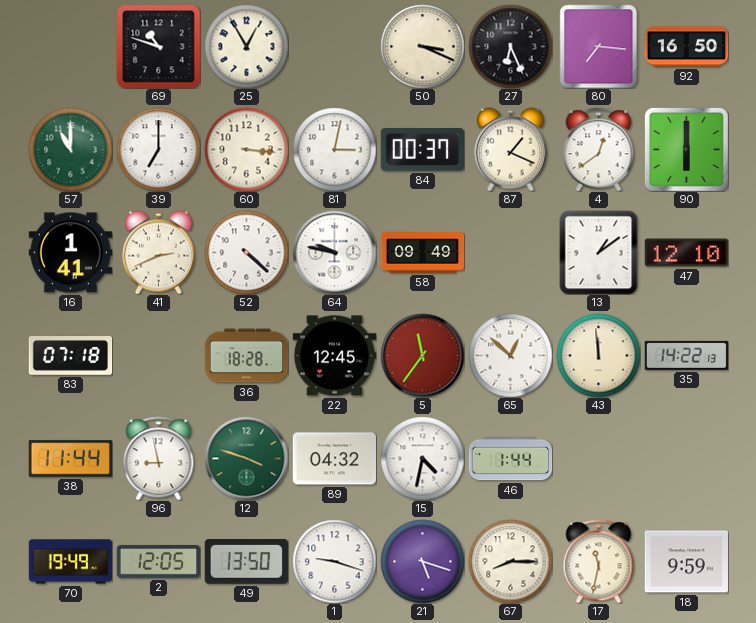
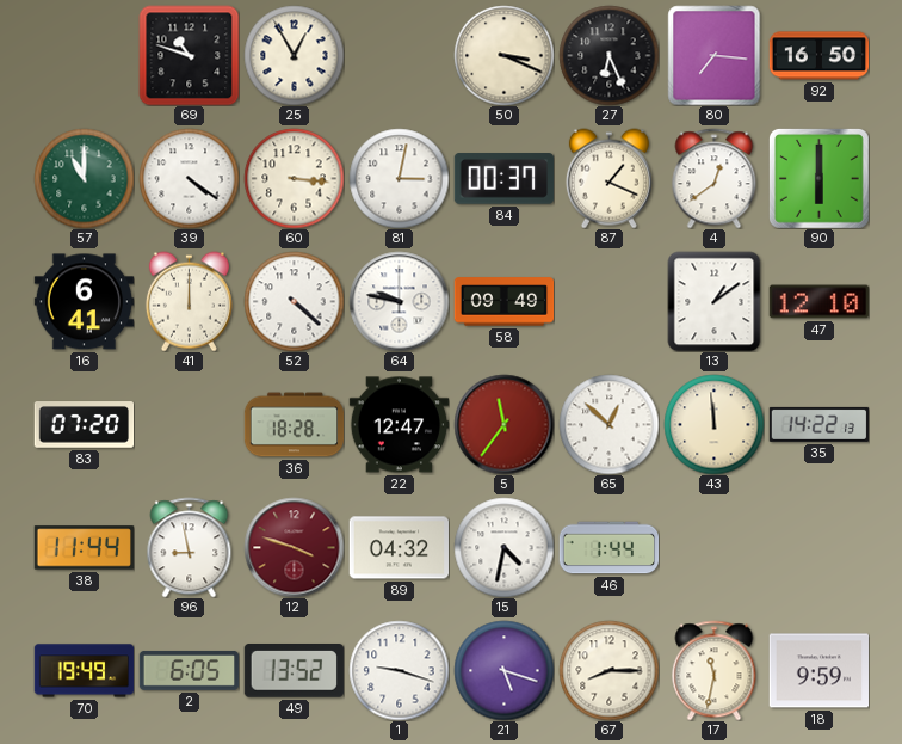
39: 7:00 -> 4:21
16: 1:41 -> 6:41
41: 2:41 -> 12:00
83: 07:18 -> 07:20
22: 12:45 -> 12:47
12 dial: green -> burgundy
2: 12:05 -> 6:05
49: 13:50 -> 13:52
